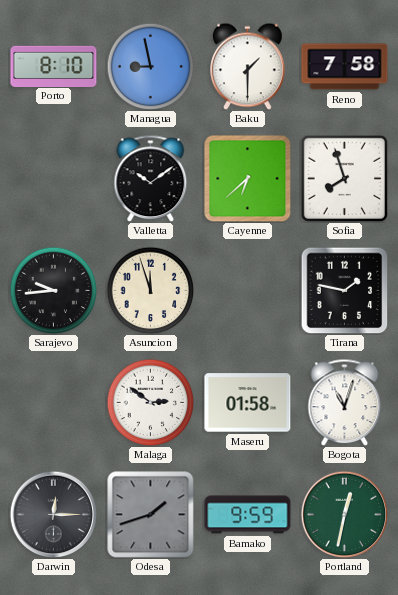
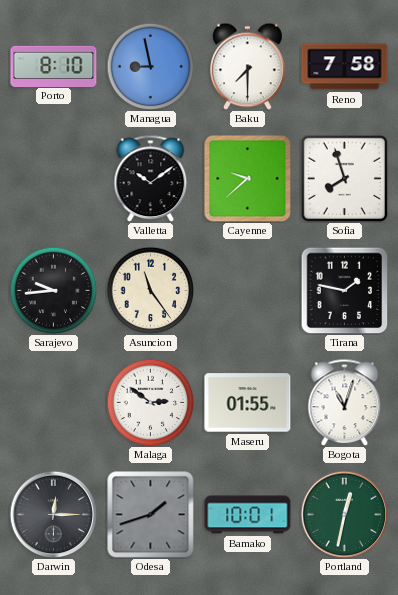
Baku: 1:30 -> 7:30
Cayenne: 6:38 -> 9:38
Asuncion: 11:57 -> 11:24
Maseru: 01:58 -> 01:55
Bamako: 9:59 -> 10:01
